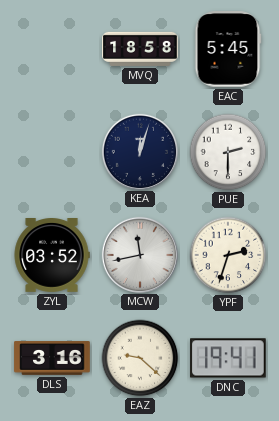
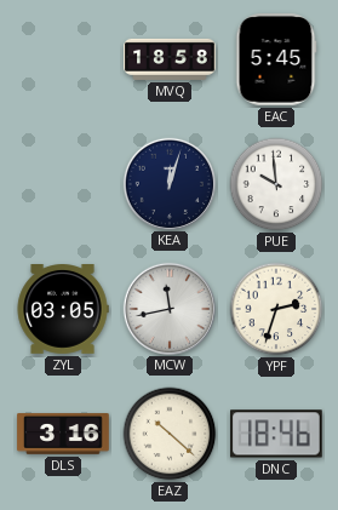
PUE: 2:30 -> 9:59
ZYL: 03:52 -> 03:05
EAZ: 9:22 -> 10:22
DNC: 19:41 -> 18:46
